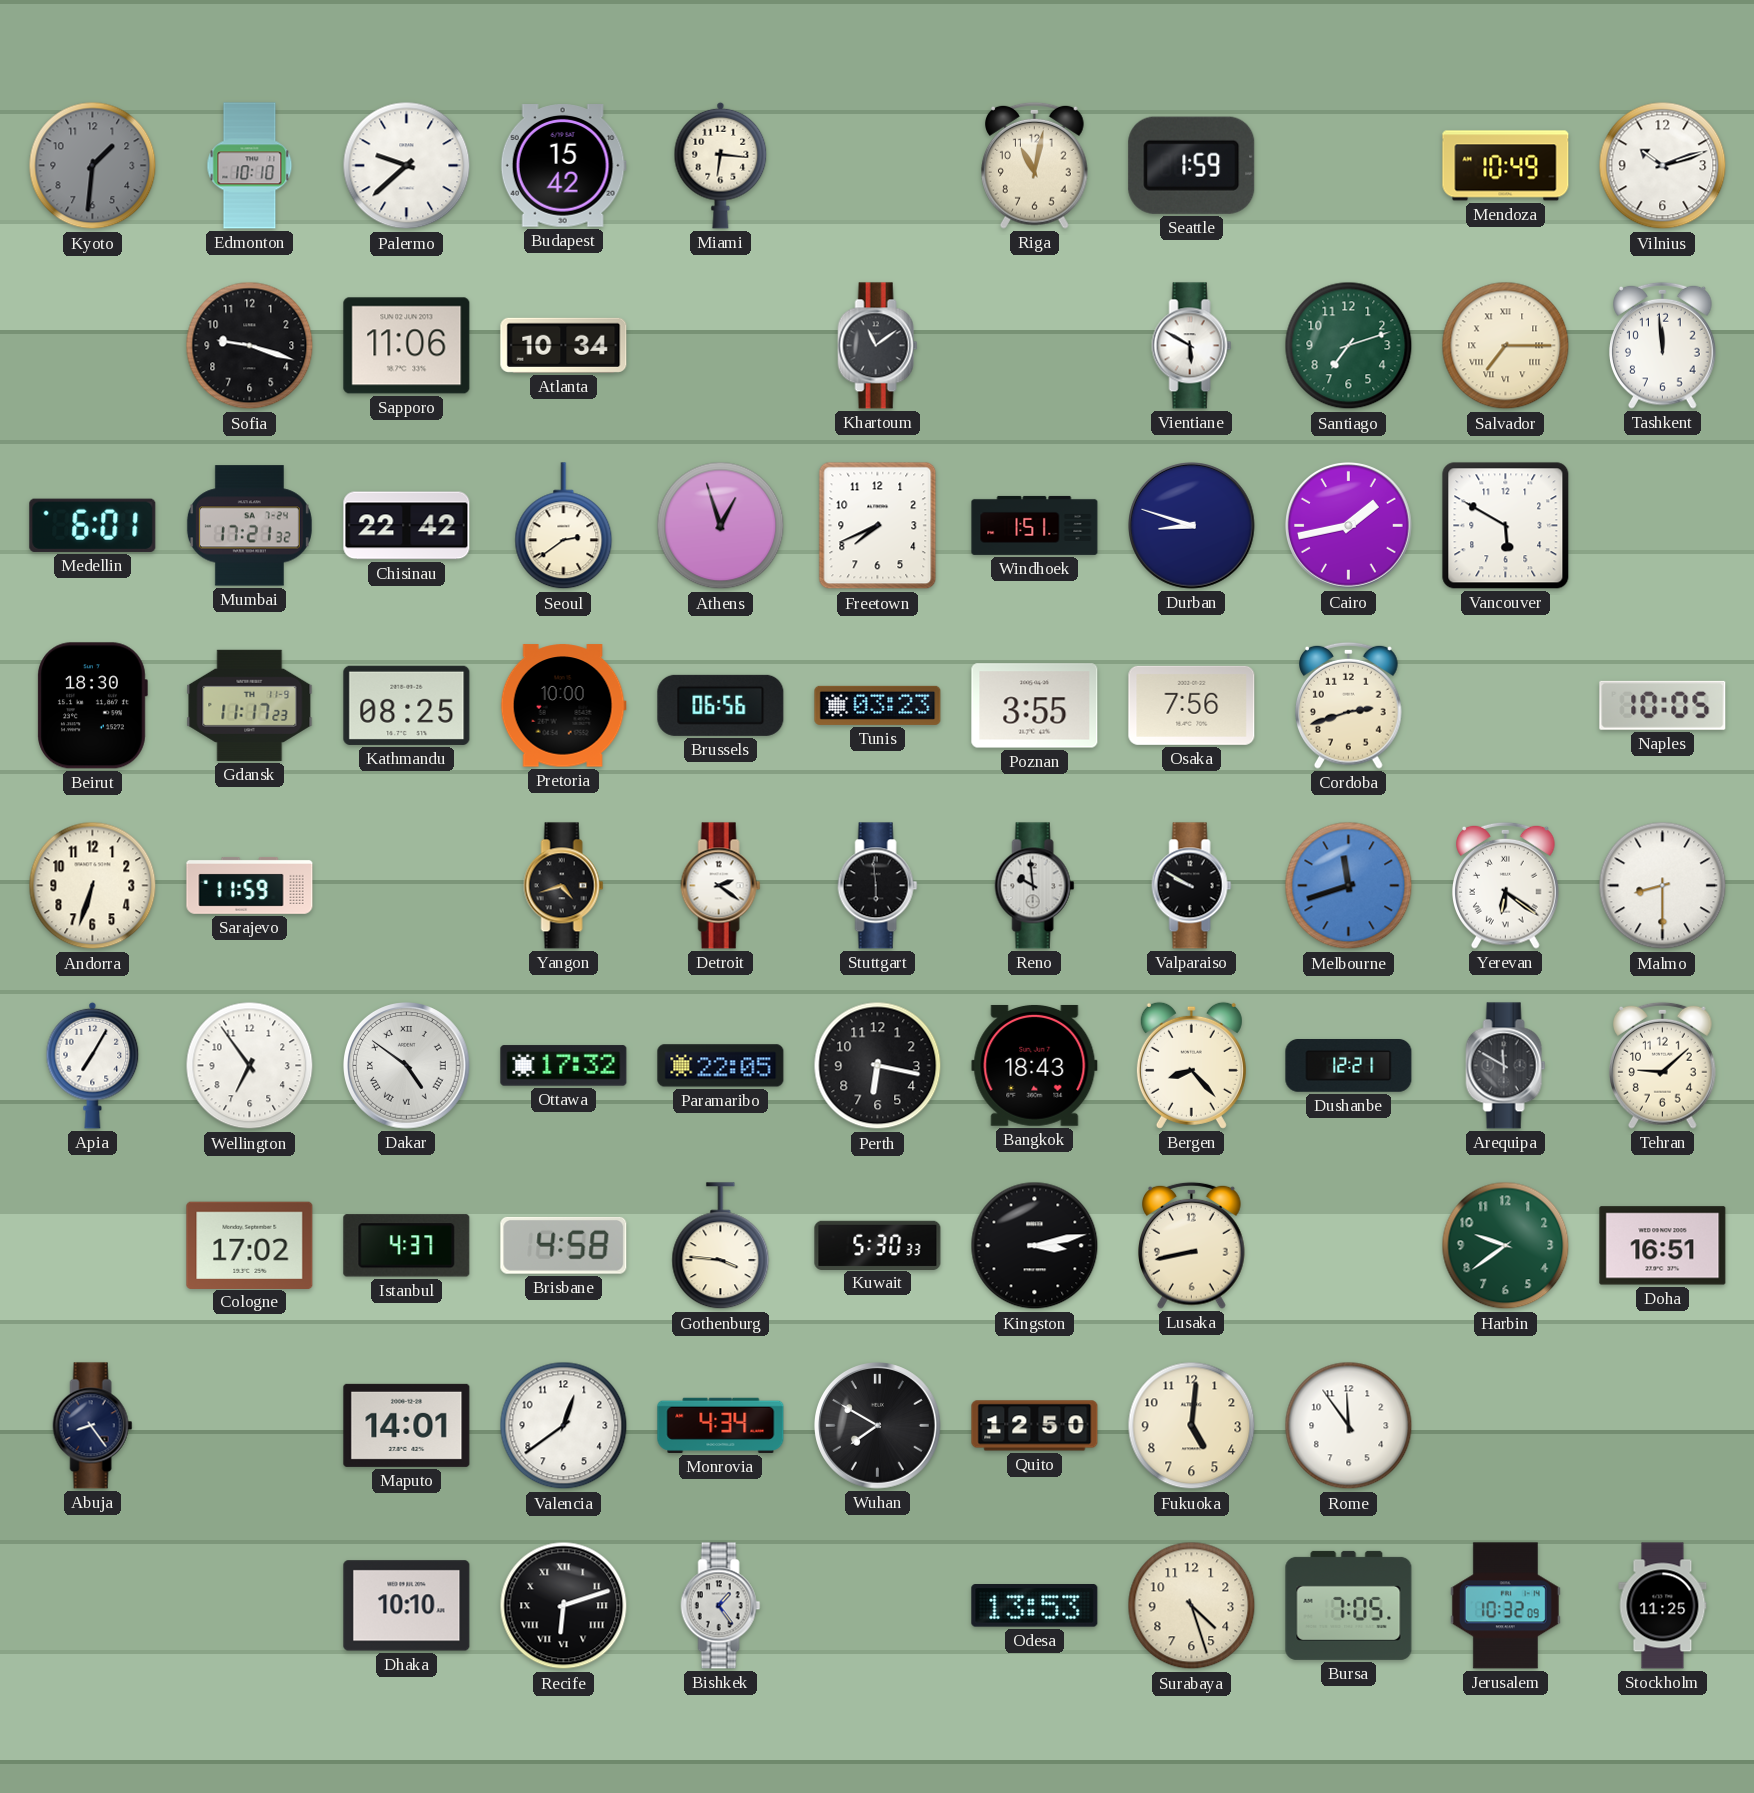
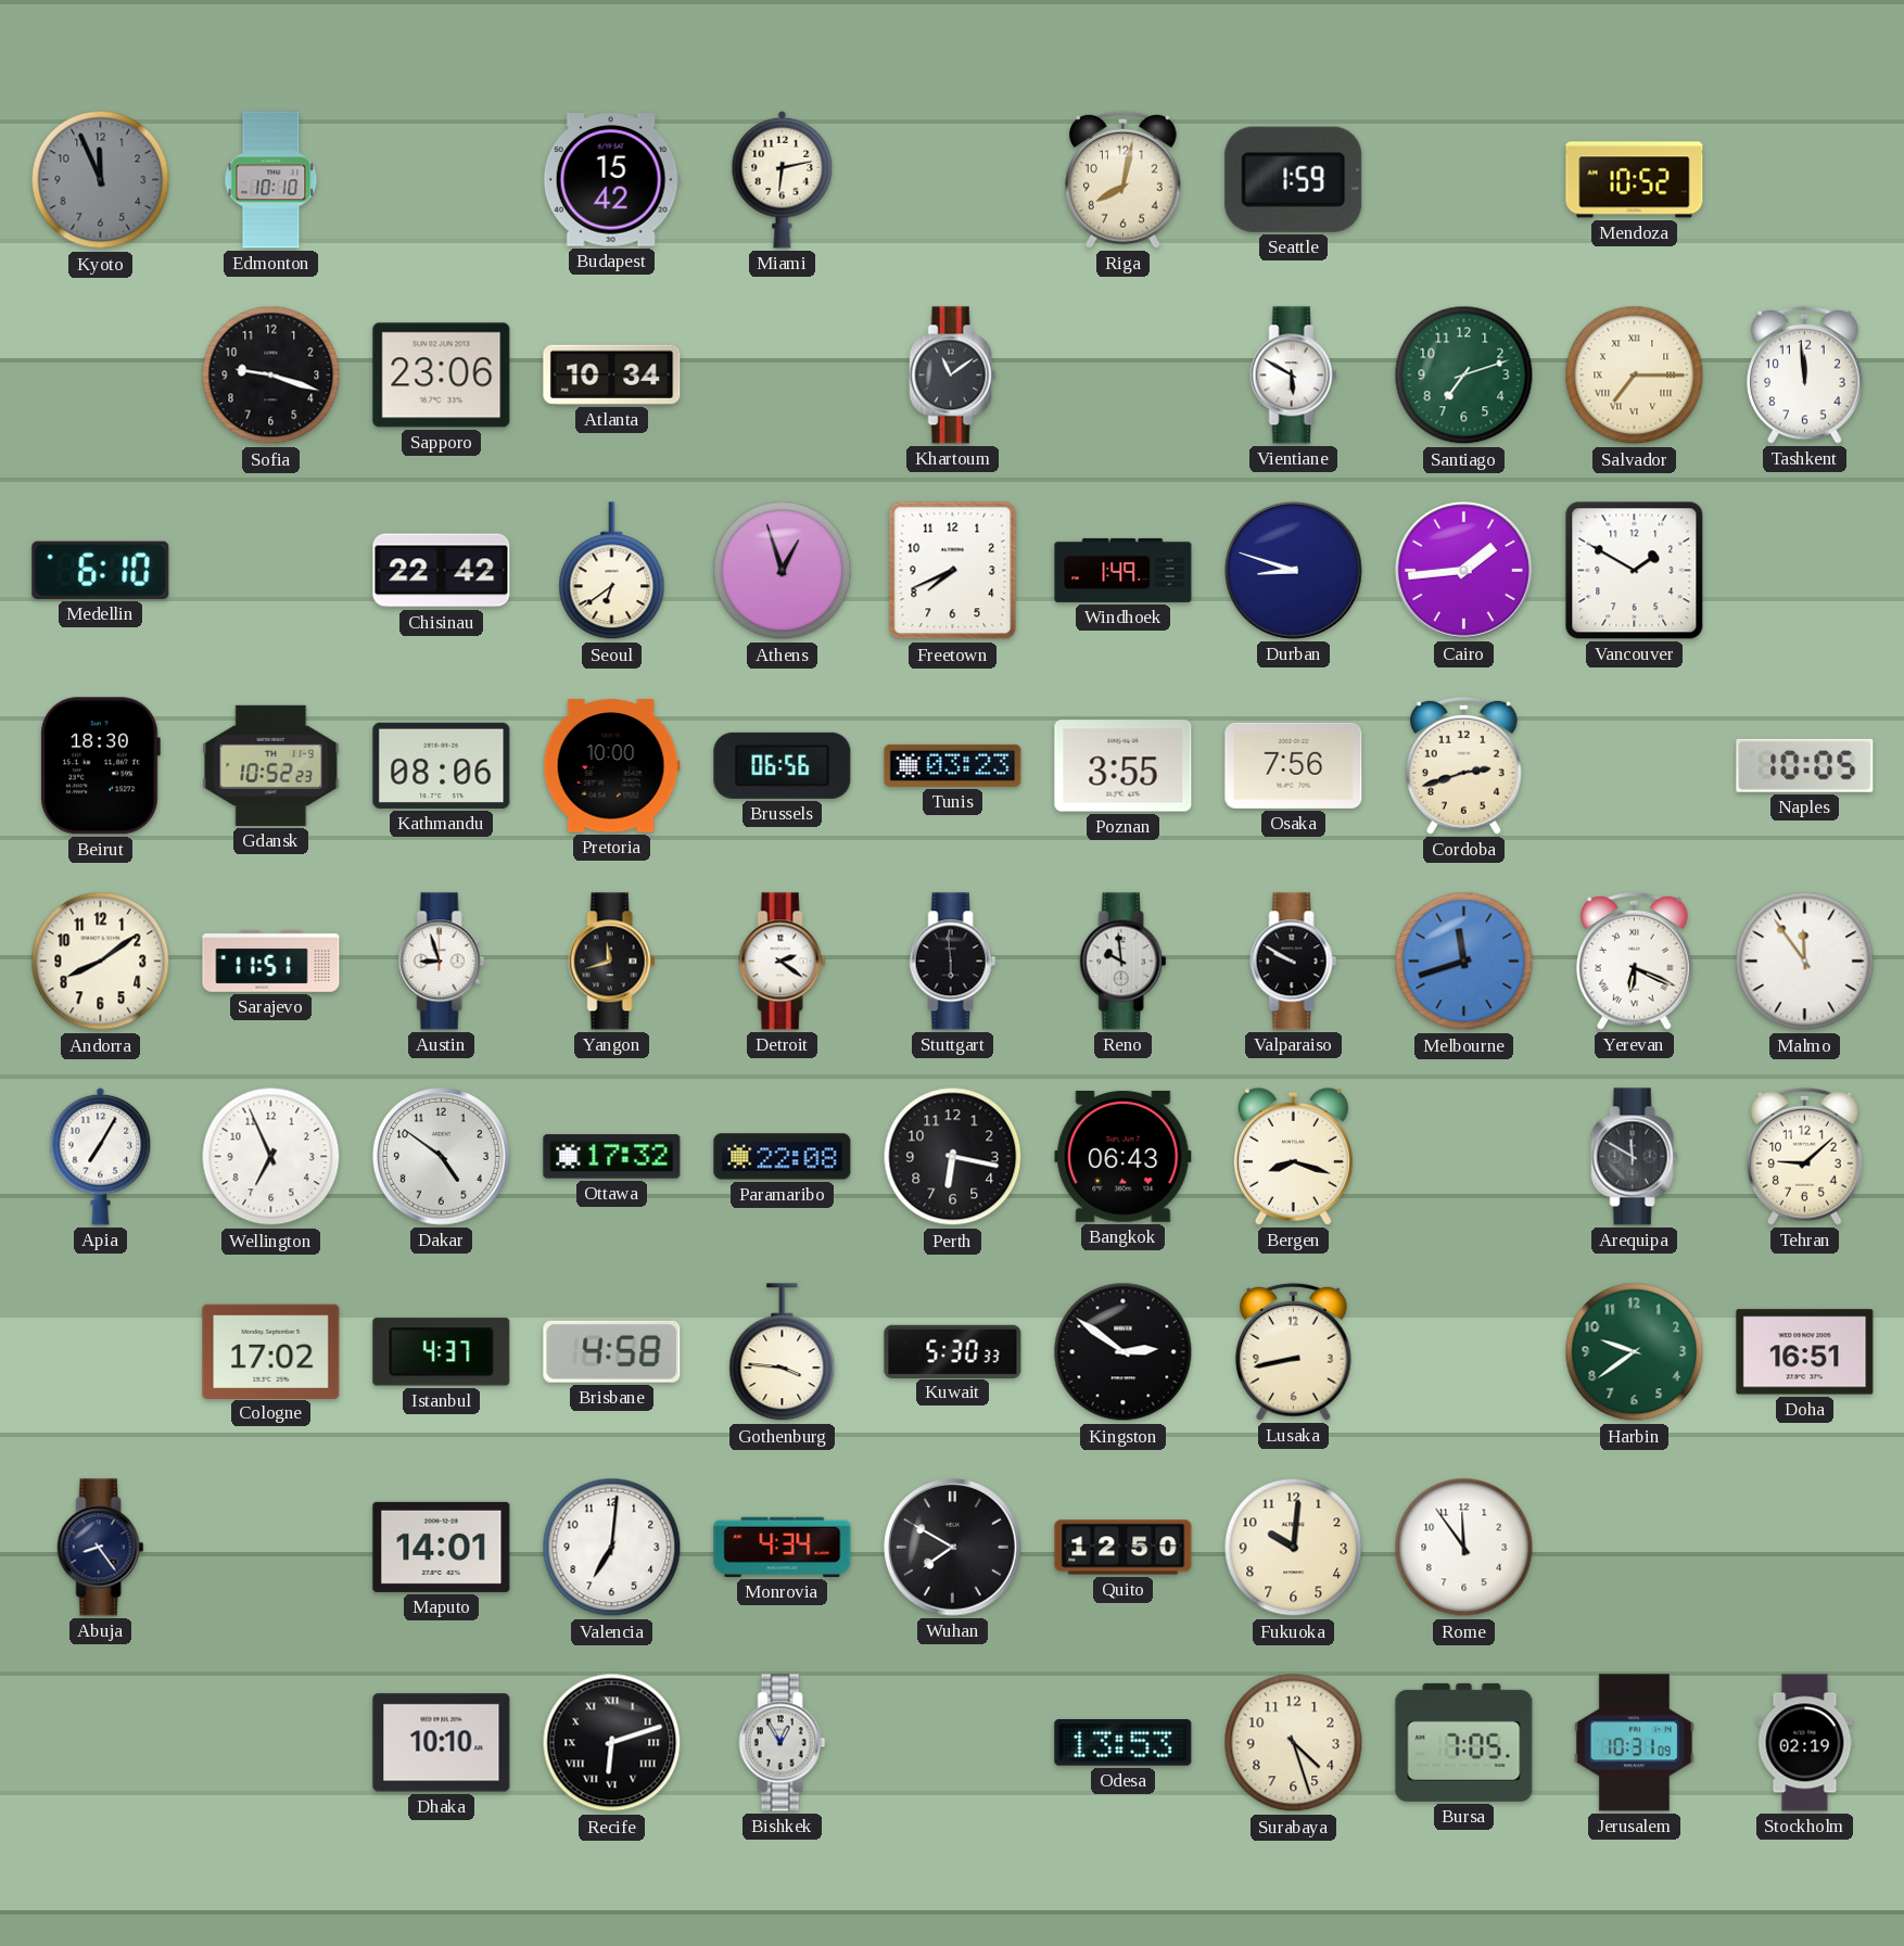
Kyoto: 1:31 -> 11:56
Palermo: 9:38 -> none
Miami: 6:16 -> 6:13
Riga: 11:02 -> 8:02
Mendoza: 10:49 -> 10:52
Vilnius: 10:12 -> none
Sapporo: 11:06 -> 23:06
Medellin: 6:01 -> 6:10
Mumbai: 17:21 -> none
Seoul: 2:39 -> 6:39
Windhoek: 1:51 -> 1:49
Cairo: 1:43 -> 1:44
Vancouver: 5:50 -> 1:50
Gdansk: 11:17 -> 10:52
Kathmandu: 08:25 -> 08:06
Andorra: 6:33 -> 8:09
Sarajevo: 11:59 -> 11:51
Austin: none -> 8:57
Yangon: 4:42 -> 11:42
Yerevan: 6:21 -> 6:19
Malmo: 8:30 -> 11:54
Wellington: 6:54 -> 6:56
Dakar numerals: Roman -> Arabic
Paramaribo: 22:05 -> 22:08
Bangkok: 18:43 -> 06:43
Bergen: 8:23 -> 8:18
Dushanbe: 12:21 -> none
Kingston: 3:13 -> 2:51
Valencia: 12:39 -> 7:01
Fukuoka: 5:01 -> 10:01
Bishkek: 1:24 -> 12:55
Jerusalem: 10:32 -> 10:31
Stockholm: 11:25 -> 02:19
